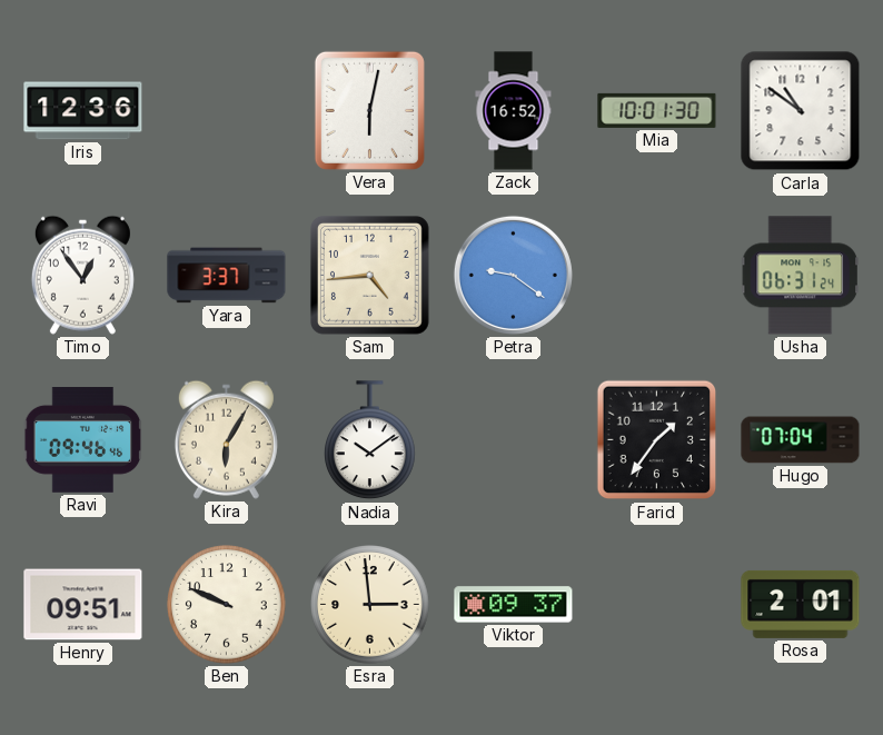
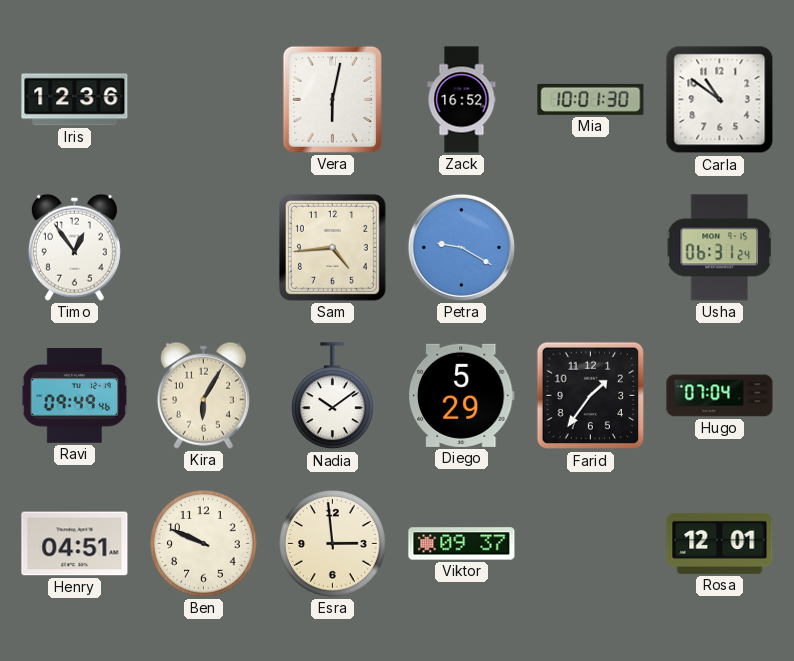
Yara: 3:37 -> none
Petra: 9:21 -> 9:20
Ravi: 09:46 -> 09:49
Diego: none -> 5:29
Henry: 09:51 -> 04:51
Rosa: 2:01 -> 12:01
